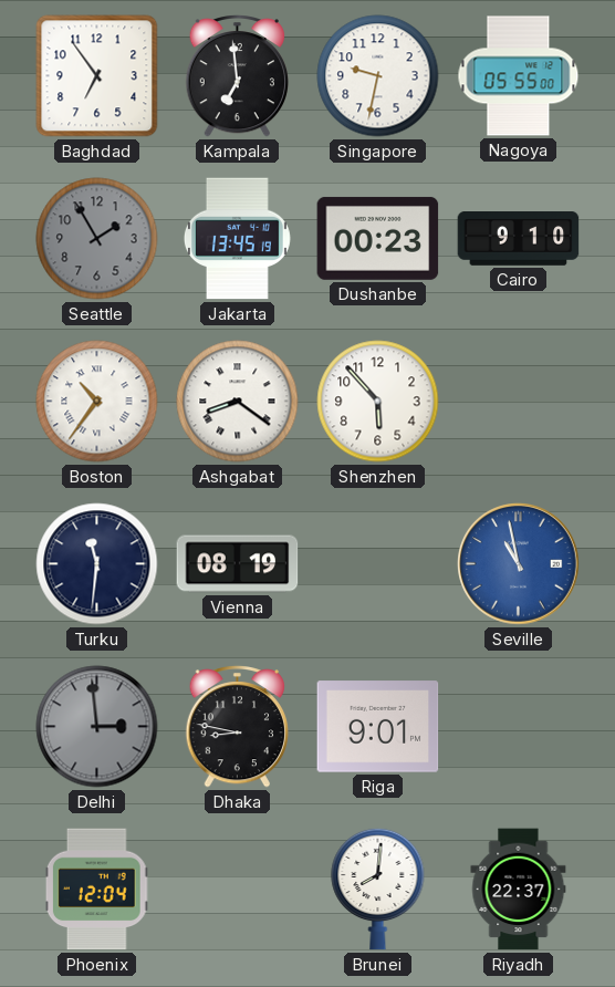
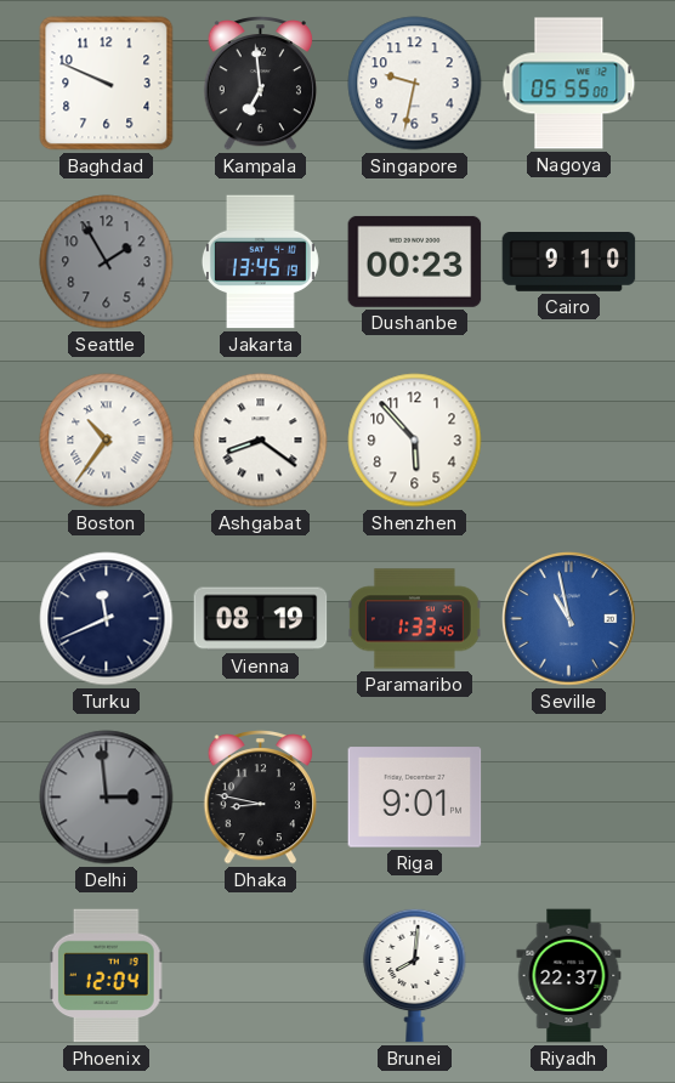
Baghdad: 6:54 -> 9:49
Turku: 11:31 -> 11:41
Paramaribo: none -> 1:33
